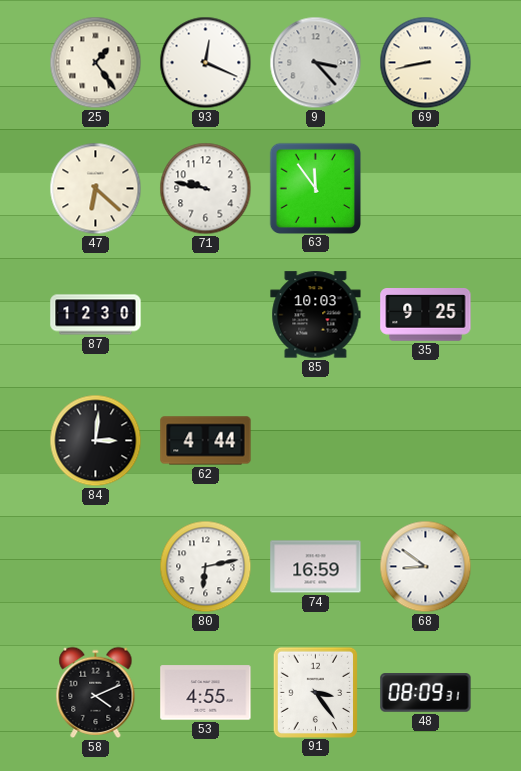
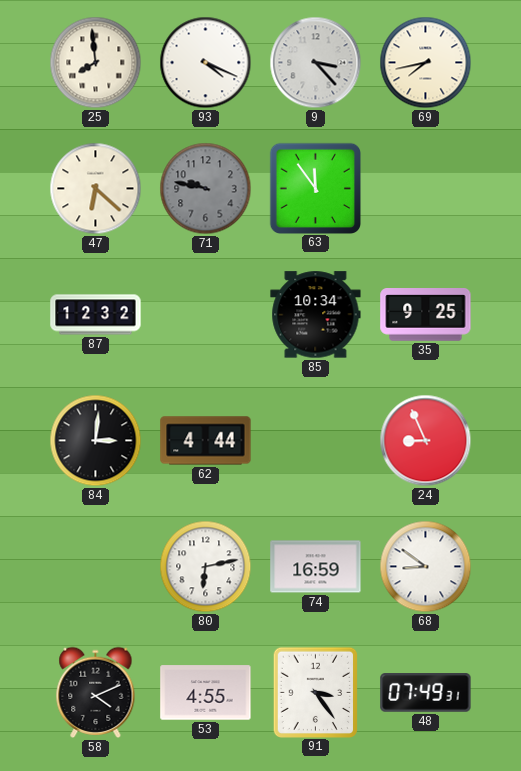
25: 1:24 -> 7:59
93: 12:19 -> 4:19
69: 8:43 -> 7:43
71 dial: white -> grey
87: 12:30 -> 12:32
85: 10:03 -> 10:34
24: none -> 8:56
48: 08:09 -> 07:49
